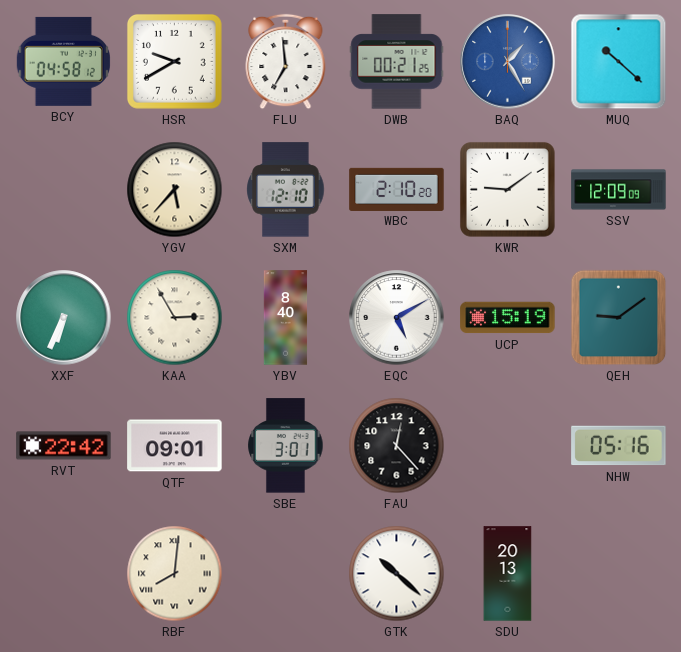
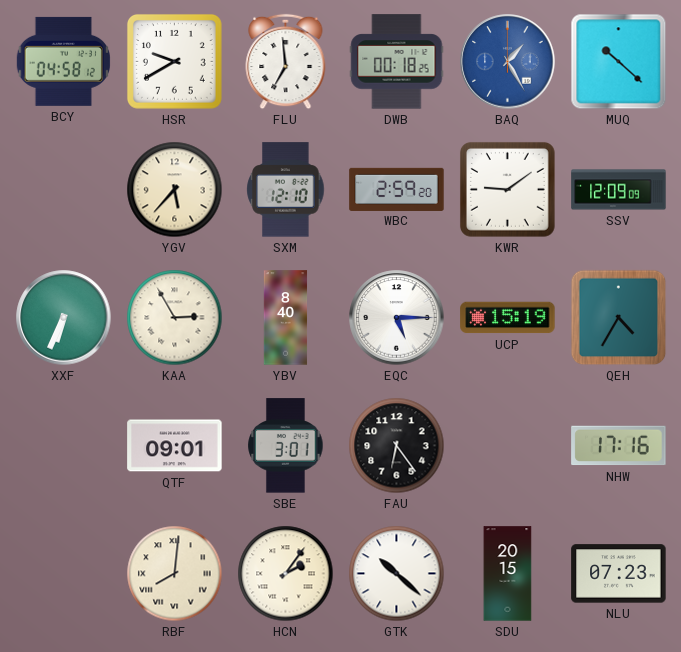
DWB: 00:21 -> 00:18
WBC: 2:10 -> 2:59
EQC: 5:10 -> 5:15
QEH: 9:09 -> 4:35
RVT: 22:42 -> none
FAU: 12:23 -> 6:24
NHW: 05:16 -> 17:16
HCN: none -> 2:06
SDU: 20:13 -> 20:15
NLU: none -> 07:23
